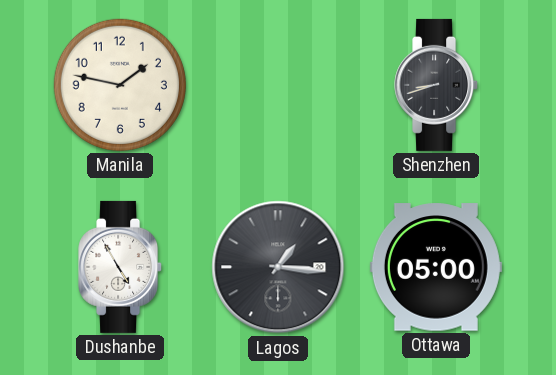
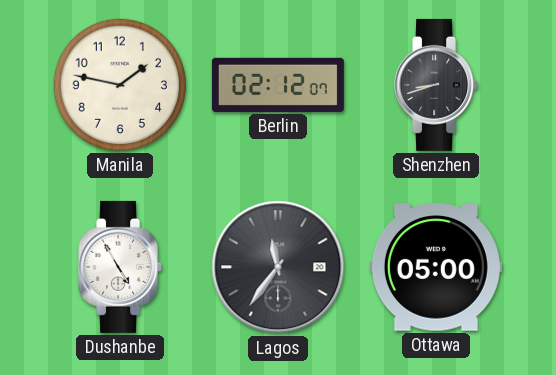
Berlin: none -> 02:12
Lagos: 1:16 -> 11:36
